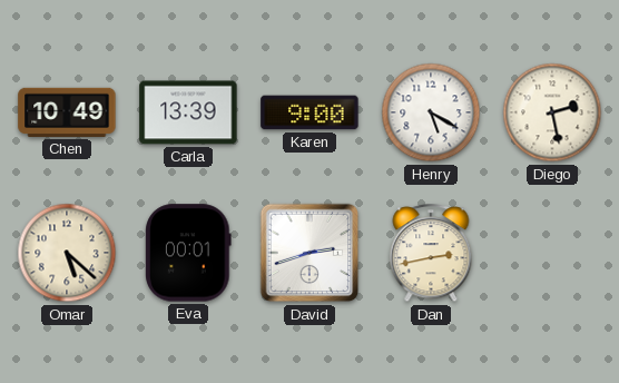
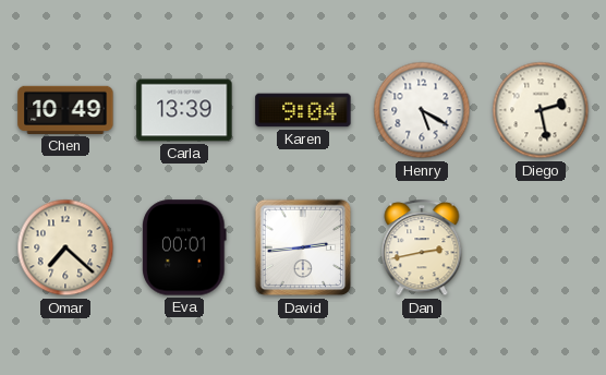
Karen: 9:00 -> 9:04
Omar: 5:22 -> 7:22
David: 2:42 -> 2:44
